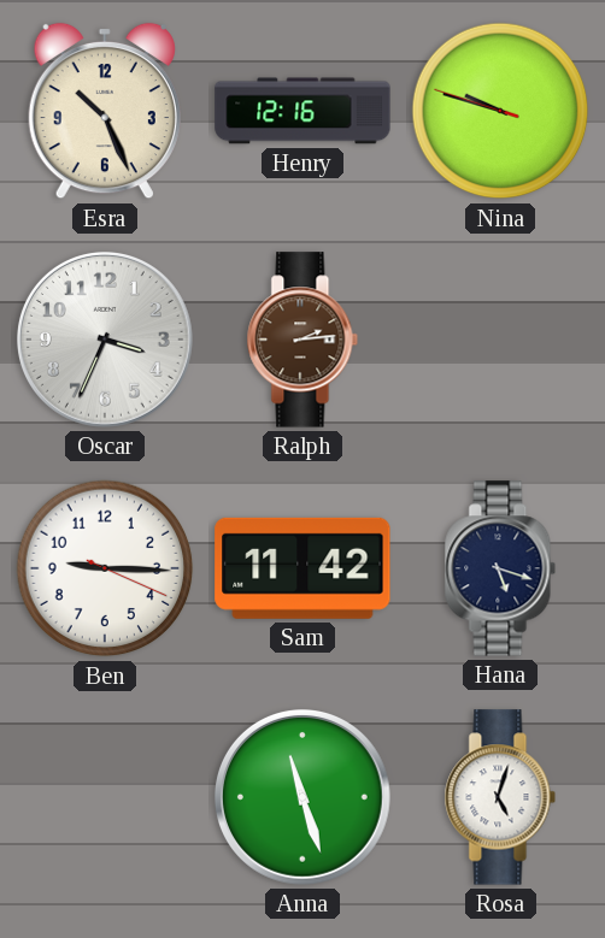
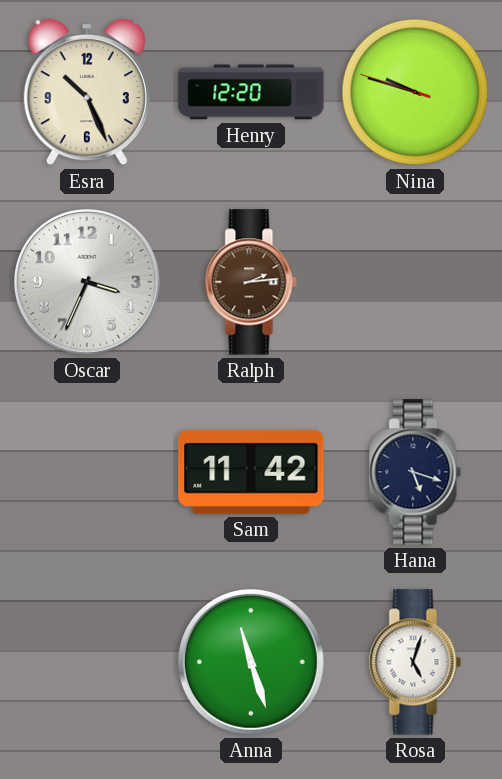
Henry: 12:16 -> 12:20
Ben: 9:15 -> none
